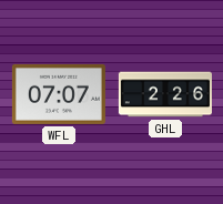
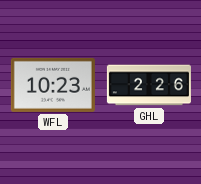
WFL: 07:07 -> 10:23
